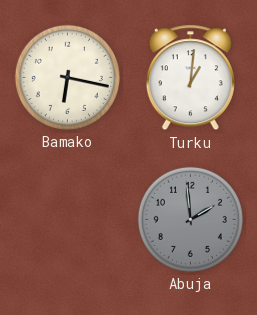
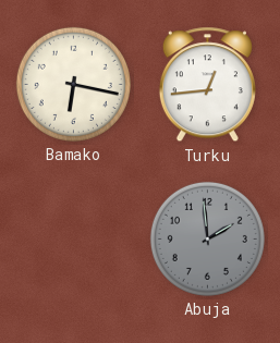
Turku: 1:01 -> 12:44
